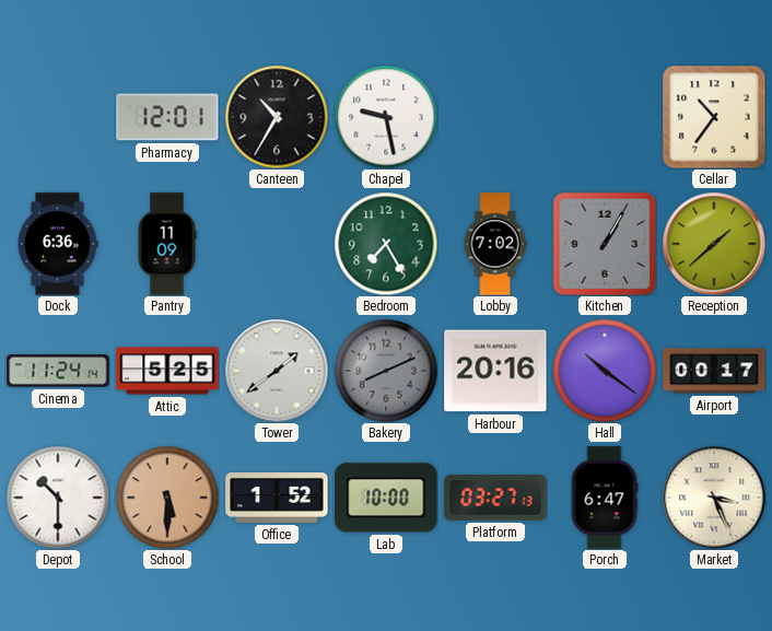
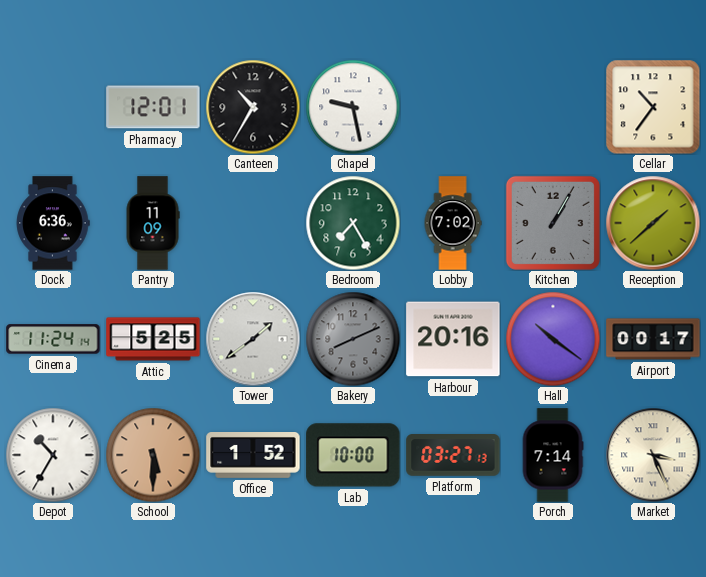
Depot: 10:30 -> 10:35
Porch: 6:47 -> 7:14
